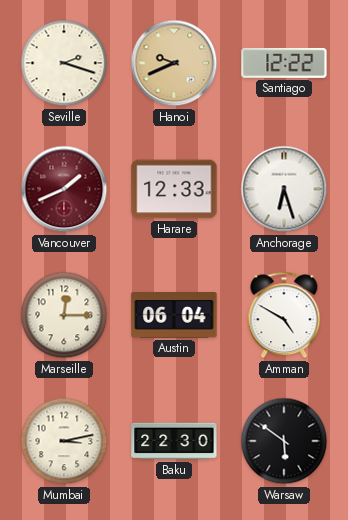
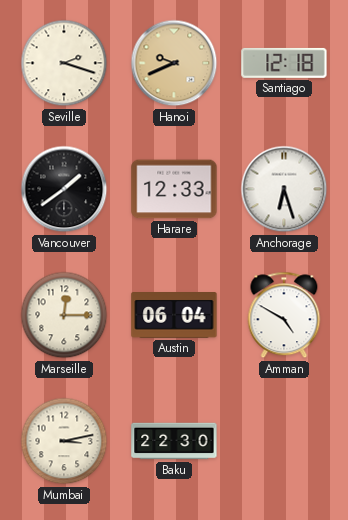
Santiago: 12:22 -> 12:18
Vancouver: 1:41 -> 1:39
Vancouver dial: burgundy -> black
Warsaw: 5:51 -> none
